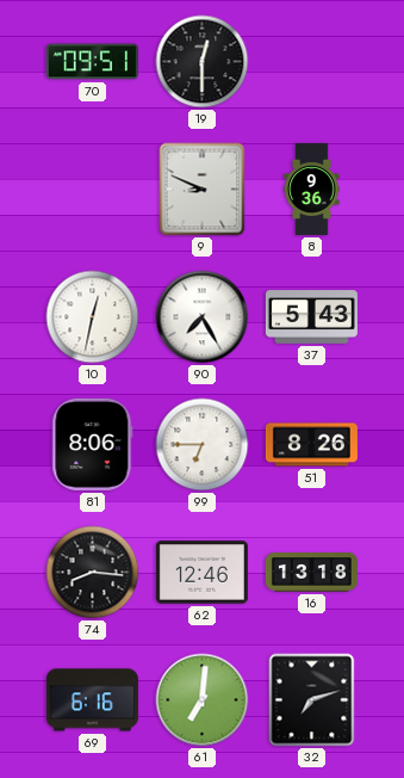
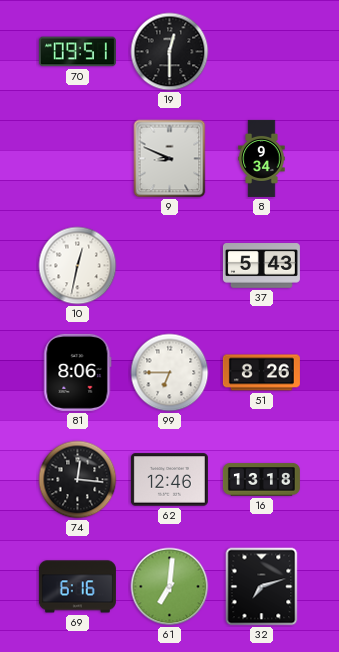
8: 9:36 -> 9:34
90: 7:25 -> none
74: 8:16 -> 12:16
